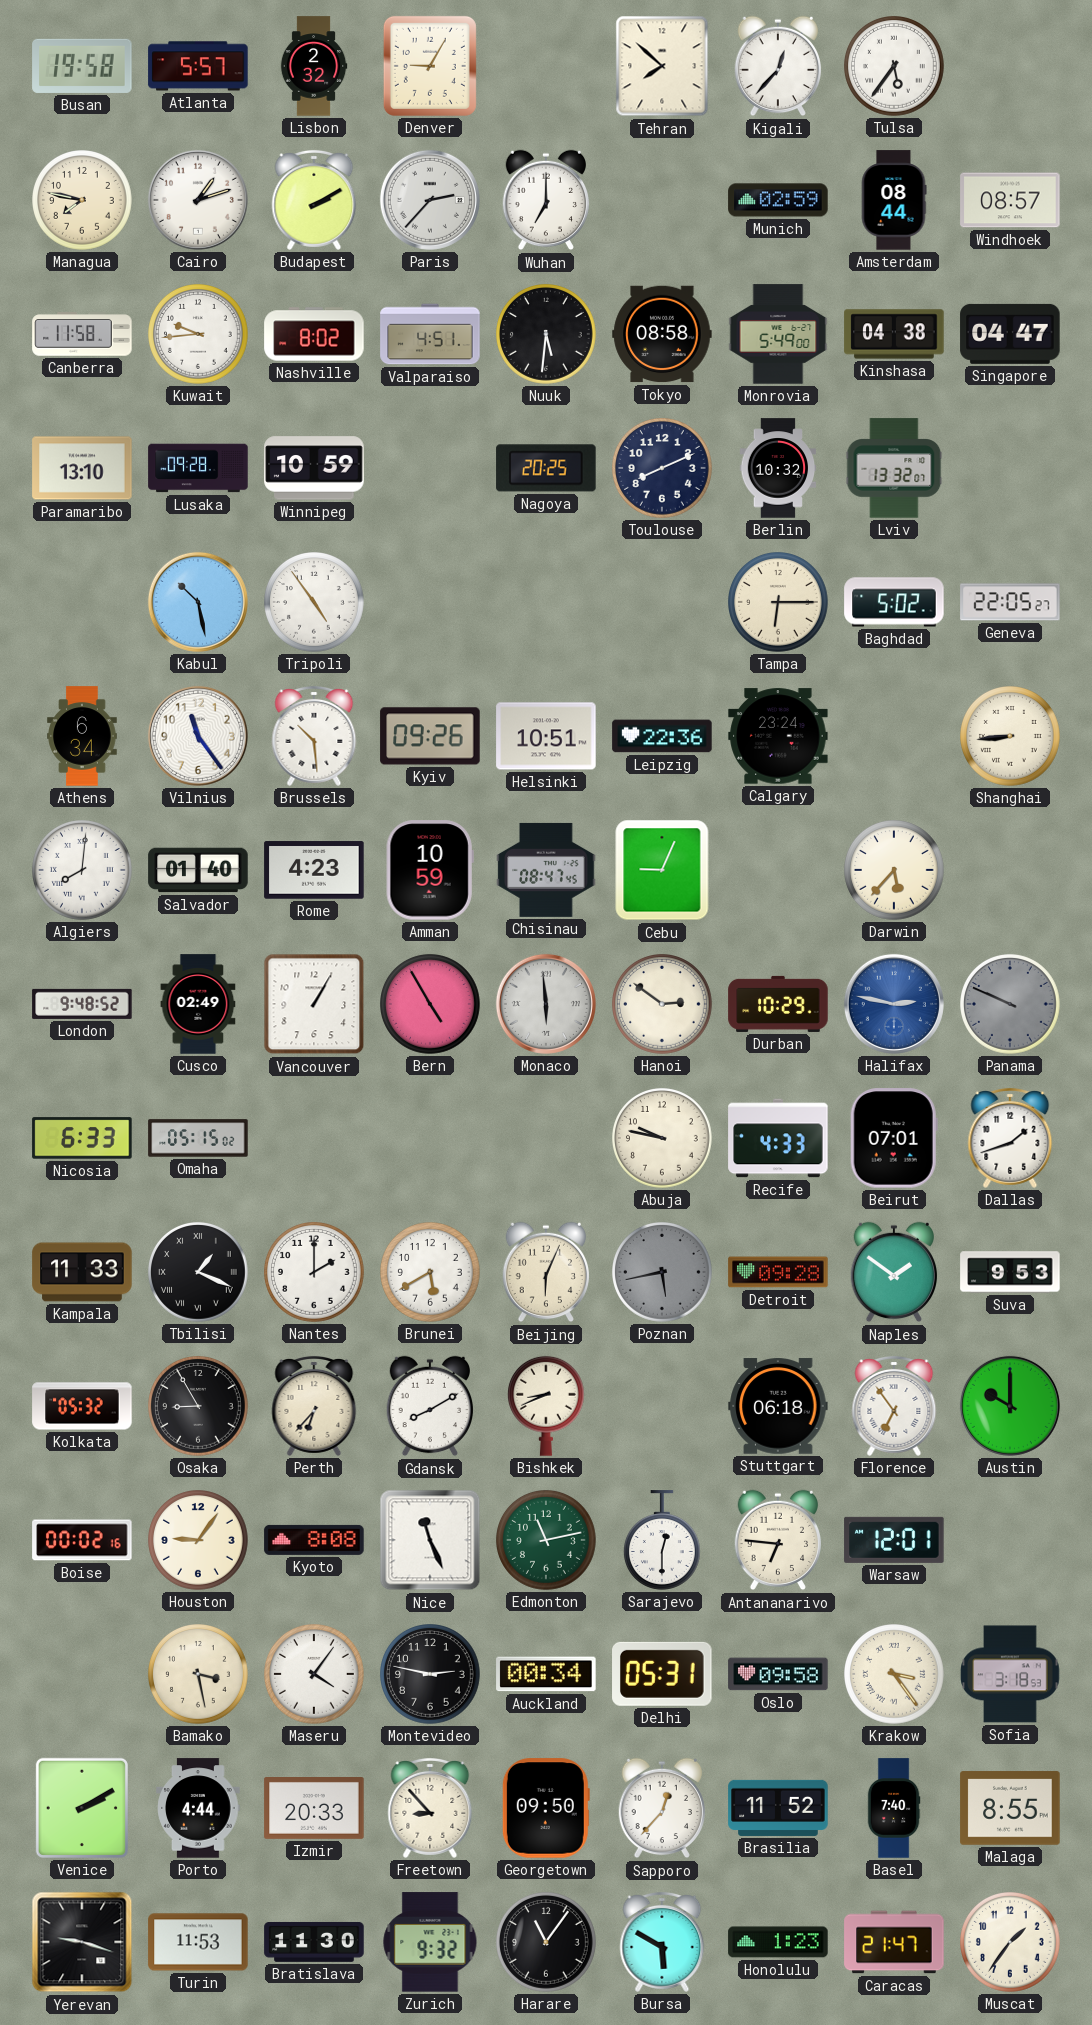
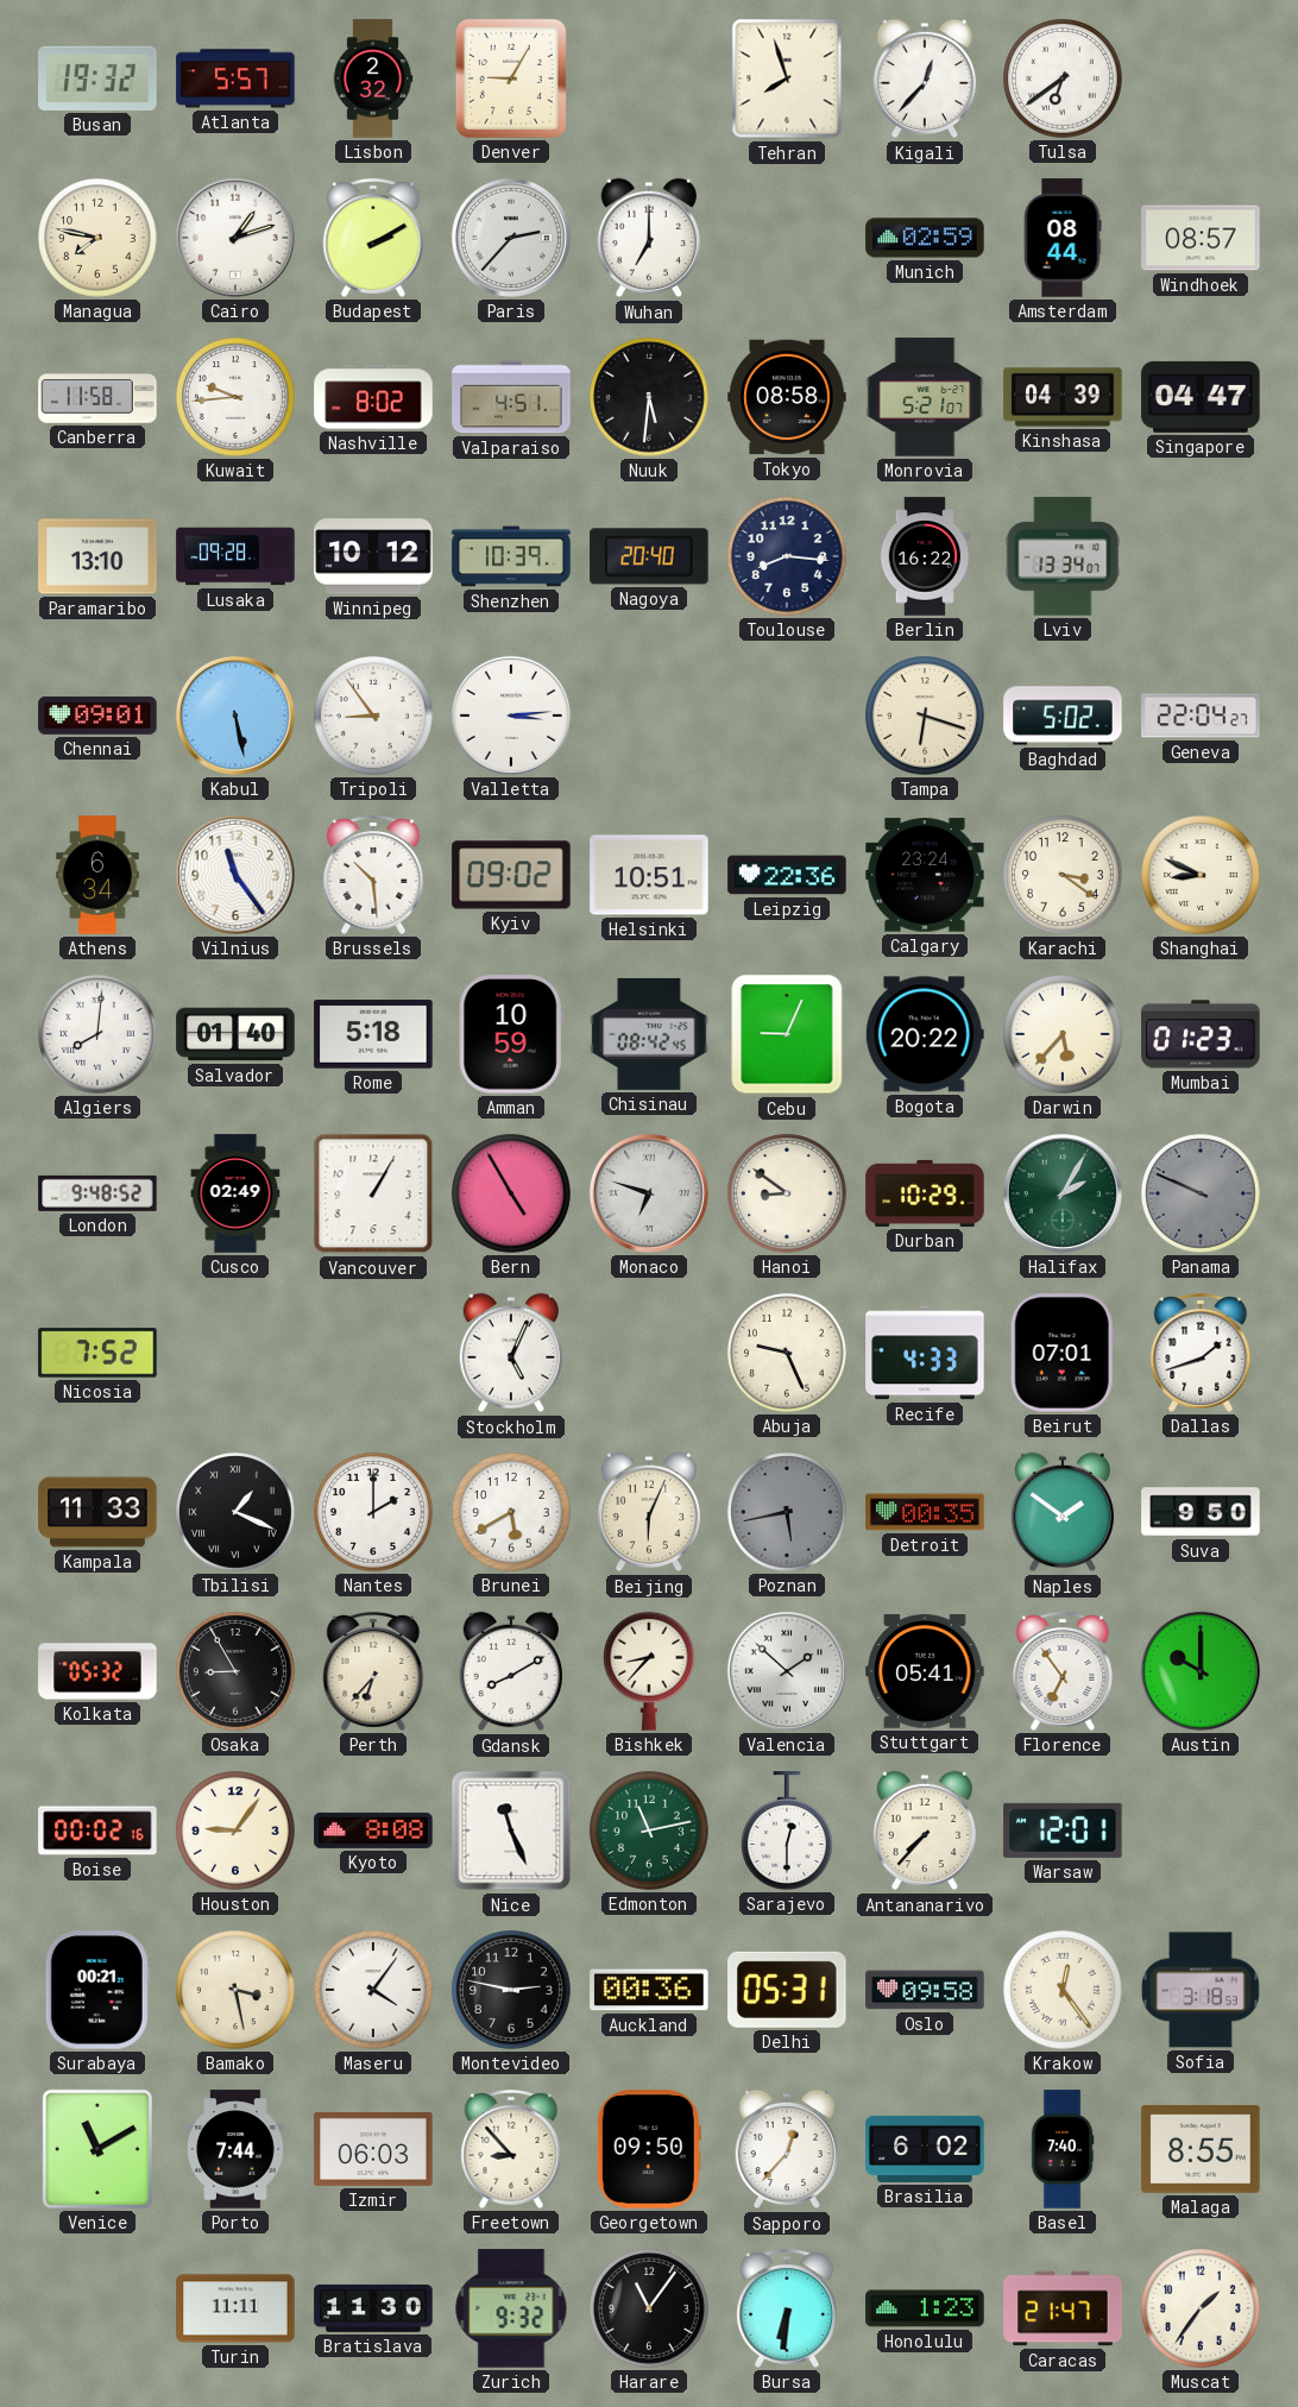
Busan: 19:58 -> 19:32
Tehran: 7:52 -> 7:57
Tulsa: 5:36 -> 6:39
Monrovia: 5:49 -> 5:21
Kinshasa: 04:38 -> 04:39
Winnipeg: 10:59 -> 10:12
Shenzhen: none -> 10:39
Nagoya: 20:25 -> 20:40
Toulouse: 8:11 -> 8:16
Berlin: 10:32 -> 16:22
Lviv: 13:32 -> 13:34
Chennai: none -> 09:01
Kabul: 10:28 -> 5:28
Tripoli: 4:54 -> 8:54
Valletta: none -> 3:14
Tampa: 6:15 -> 6:18
Geneva: 22:05 -> 22:04
Kyiv: 09:26 -> 09:02
Karachi: none -> 3:21
Shanghai: 8:44 -> 8:49
Rome: 4:23 -> 5:18
Chisinau: 08:47 -> 08:42
Bogota: none -> 20:22
Mumbai: none -> 01:23
Monaco: 5:59 -> 6:48
Hanoi: 2:51 -> 8:51
Halifax: 2:47 -> 2:05
Halifax dial: blue -> green
Nicosia: 6:33 -> 7:52
Omaha: 05:15 -> none
Stockholm: none -> 5:04
Abuja: 9:47 -> 9:26
Detroit: 09:28 -> 00:35
Suva: 9:53 -> 9:50
Bishkek: 8:41 -> 8:37
Valencia: none -> 1:52
Stuttgart: 06:18 -> 05:41
Antananarivo: 6:46 -> 7:37
Surabaya: none -> 00:21
Auckland: 00:34 -> 00:36
Krakow: 3:24 -> 12:24
Venice: 2:10 -> 11:10
Porto: 4:44 -> 7:44
Izmir: 20:33 -> 06:03
Brasilia: 11:52 -> 6:02
Yerevan: 9:18 -> none
Turin: 11:53 -> 11:11
Bursa: 5:50 -> 6:31
